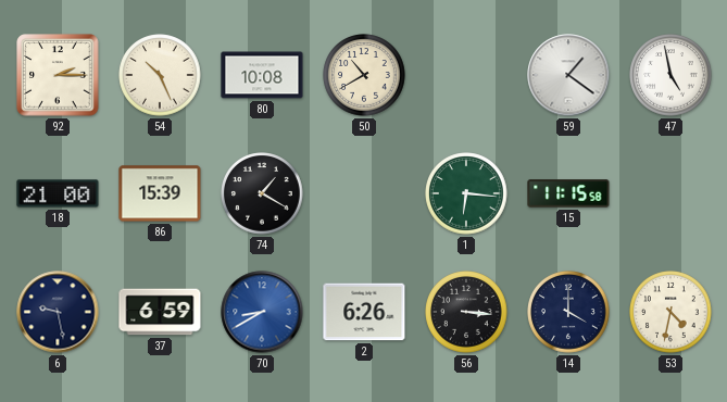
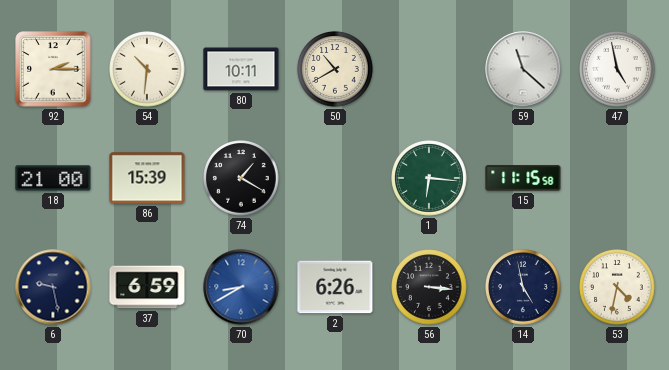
54: 10:26 -> 10:31
80: 10:08 -> 10:11
59: 1:21 -> 11:22
14: 4:00 -> 4:58
